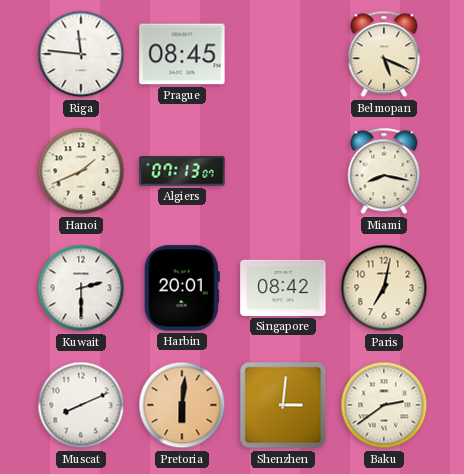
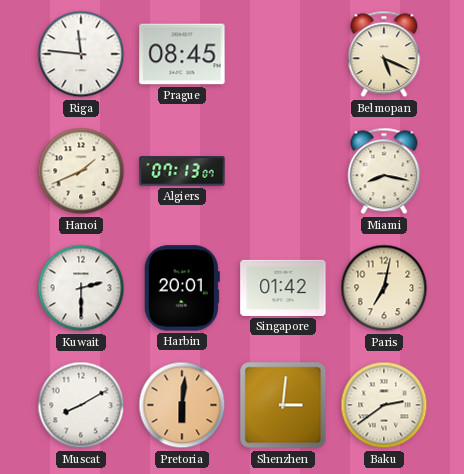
Singapore: 08:42 -> 01:42
Muscat: 8:11 -> 8:10
